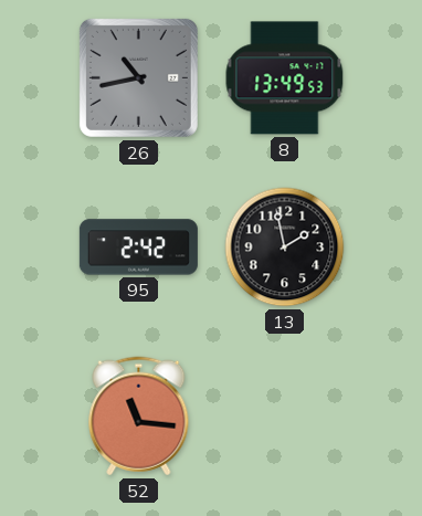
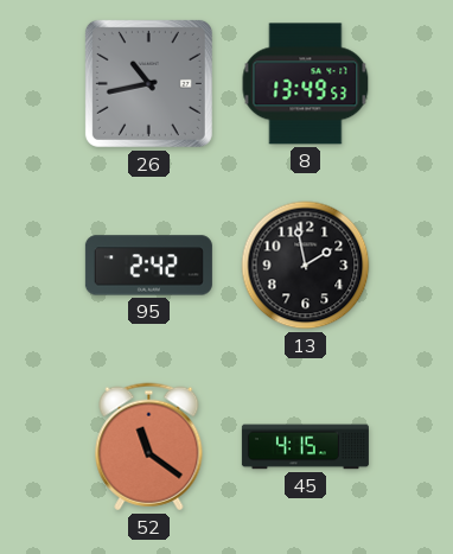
52: 11:16 -> 11:21
45: none -> 4:15
